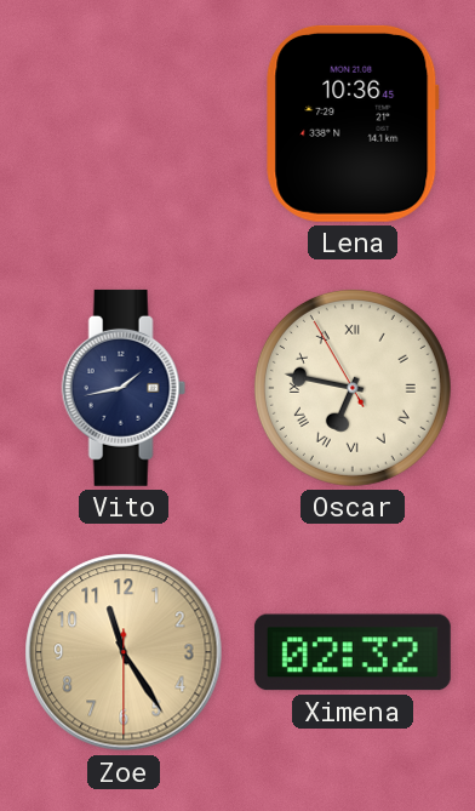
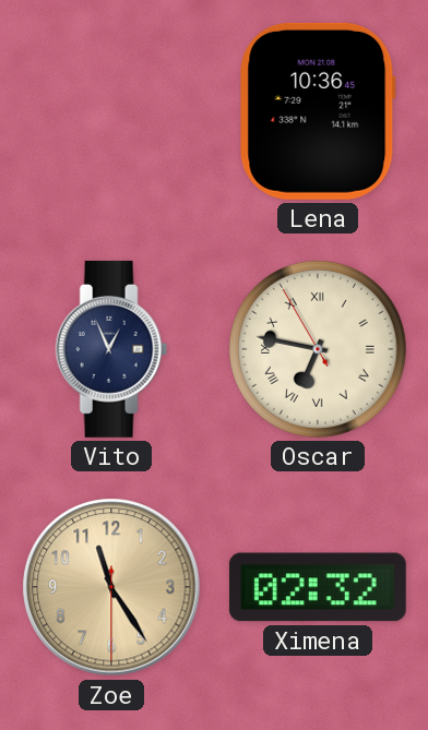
Vito: 1:43 -> 12:56
